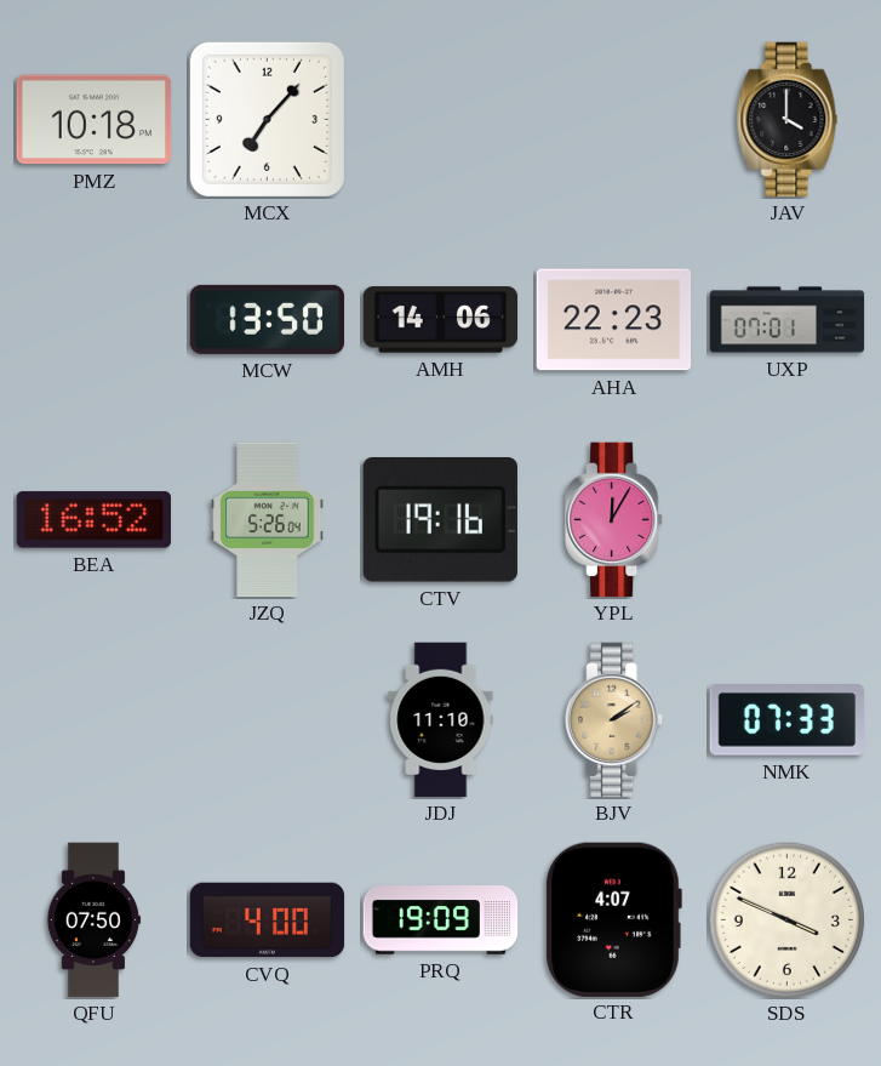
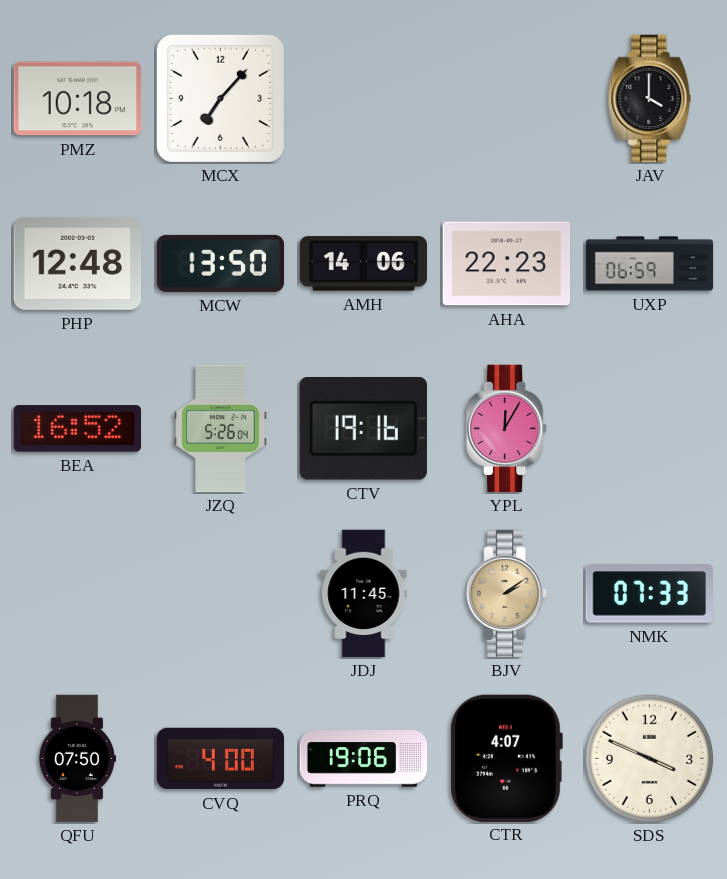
PHP: none -> 12:48
UXP: 07:01 -> 06:59
JDJ: 11:10 -> 11:45
PRQ: 19:09 -> 19:06
